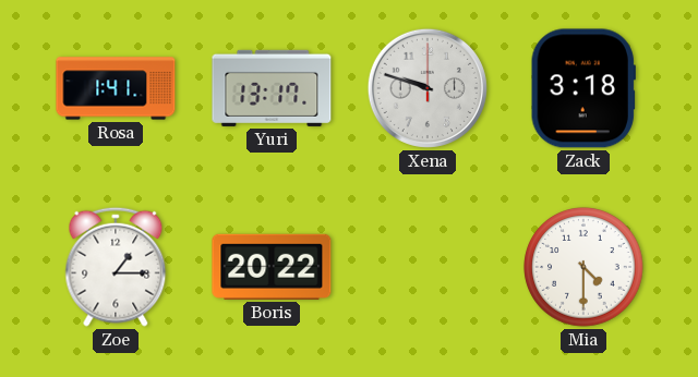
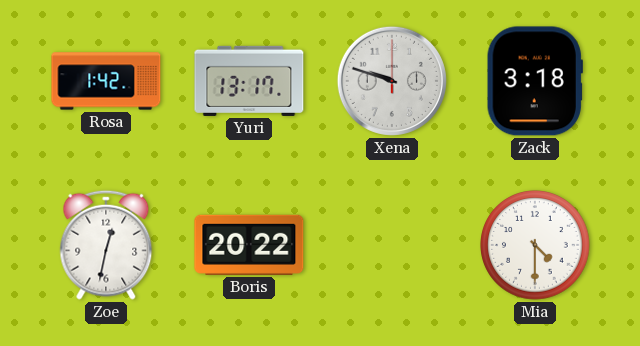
Rosa: 1:41 -> 1:42
Zoe: 1:15 -> 12:32
